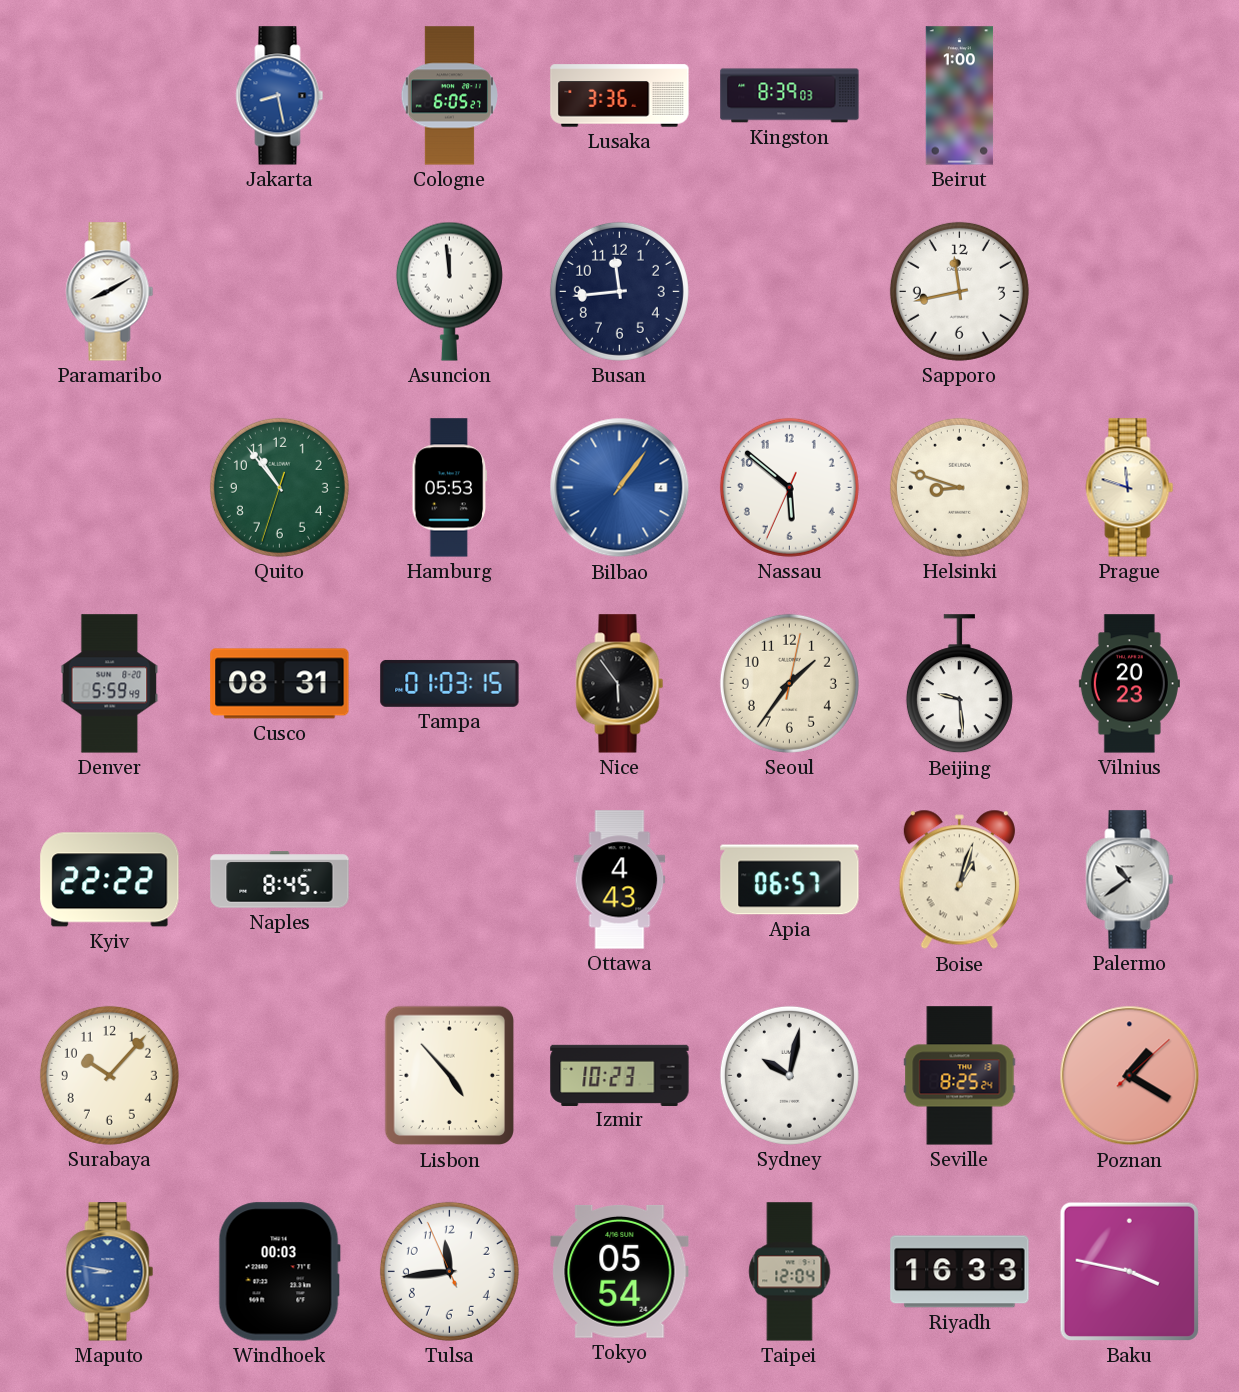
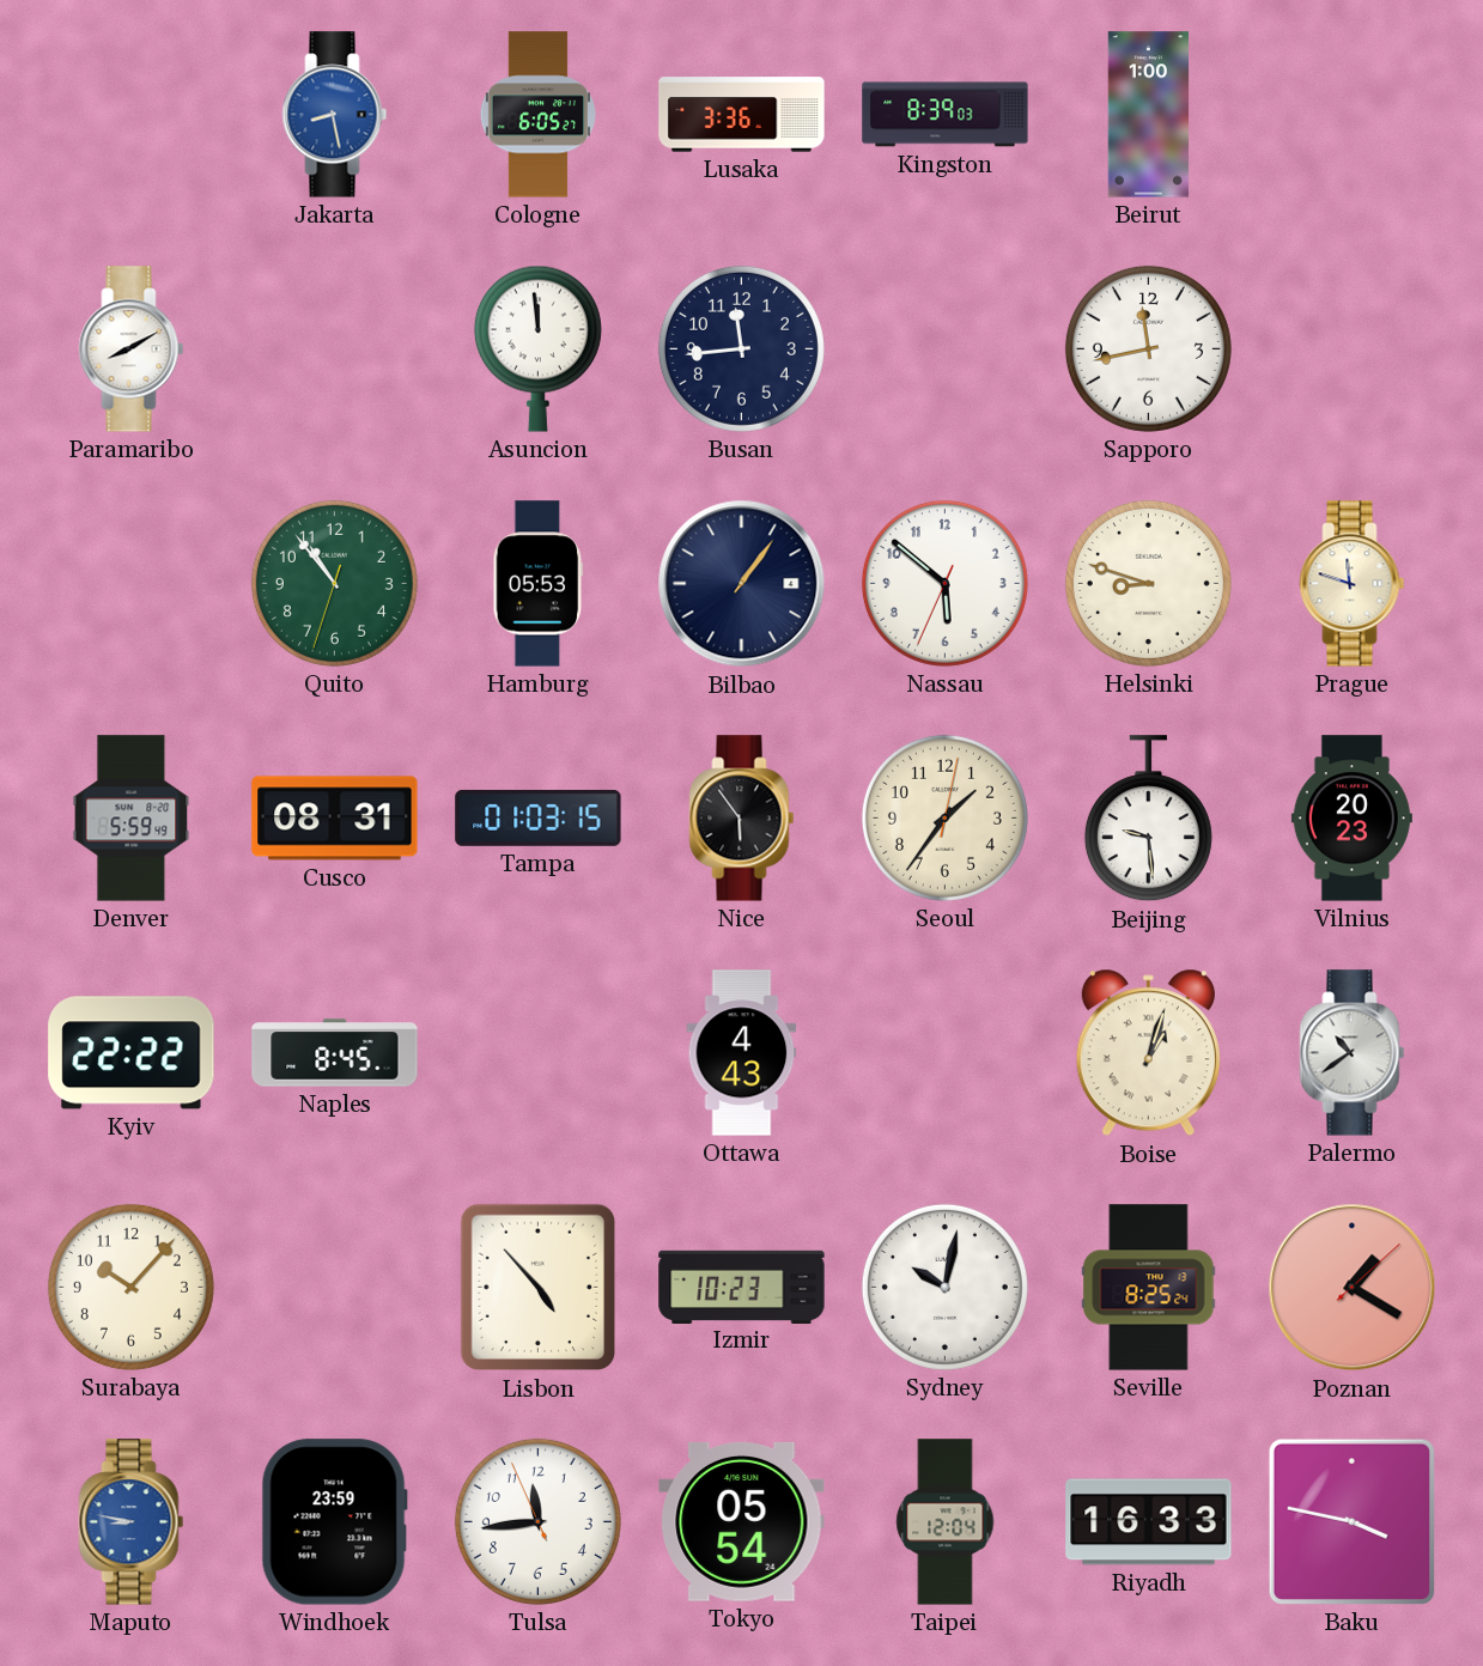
Bilbao dial: blue -> navy
Apia: 06:57 -> none
Windhoek: 00:03 -> 23:59
